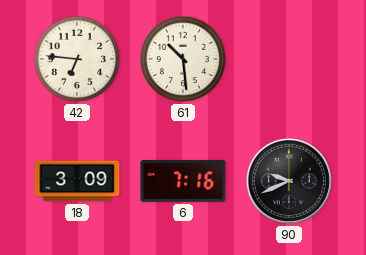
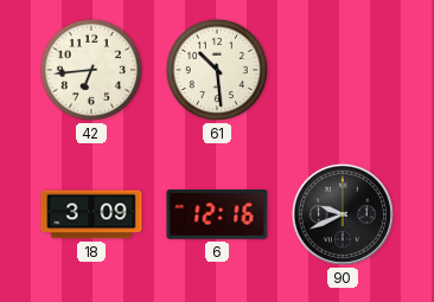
42: 6:46 -> 6:44
6: 7:16 -> 12:16
